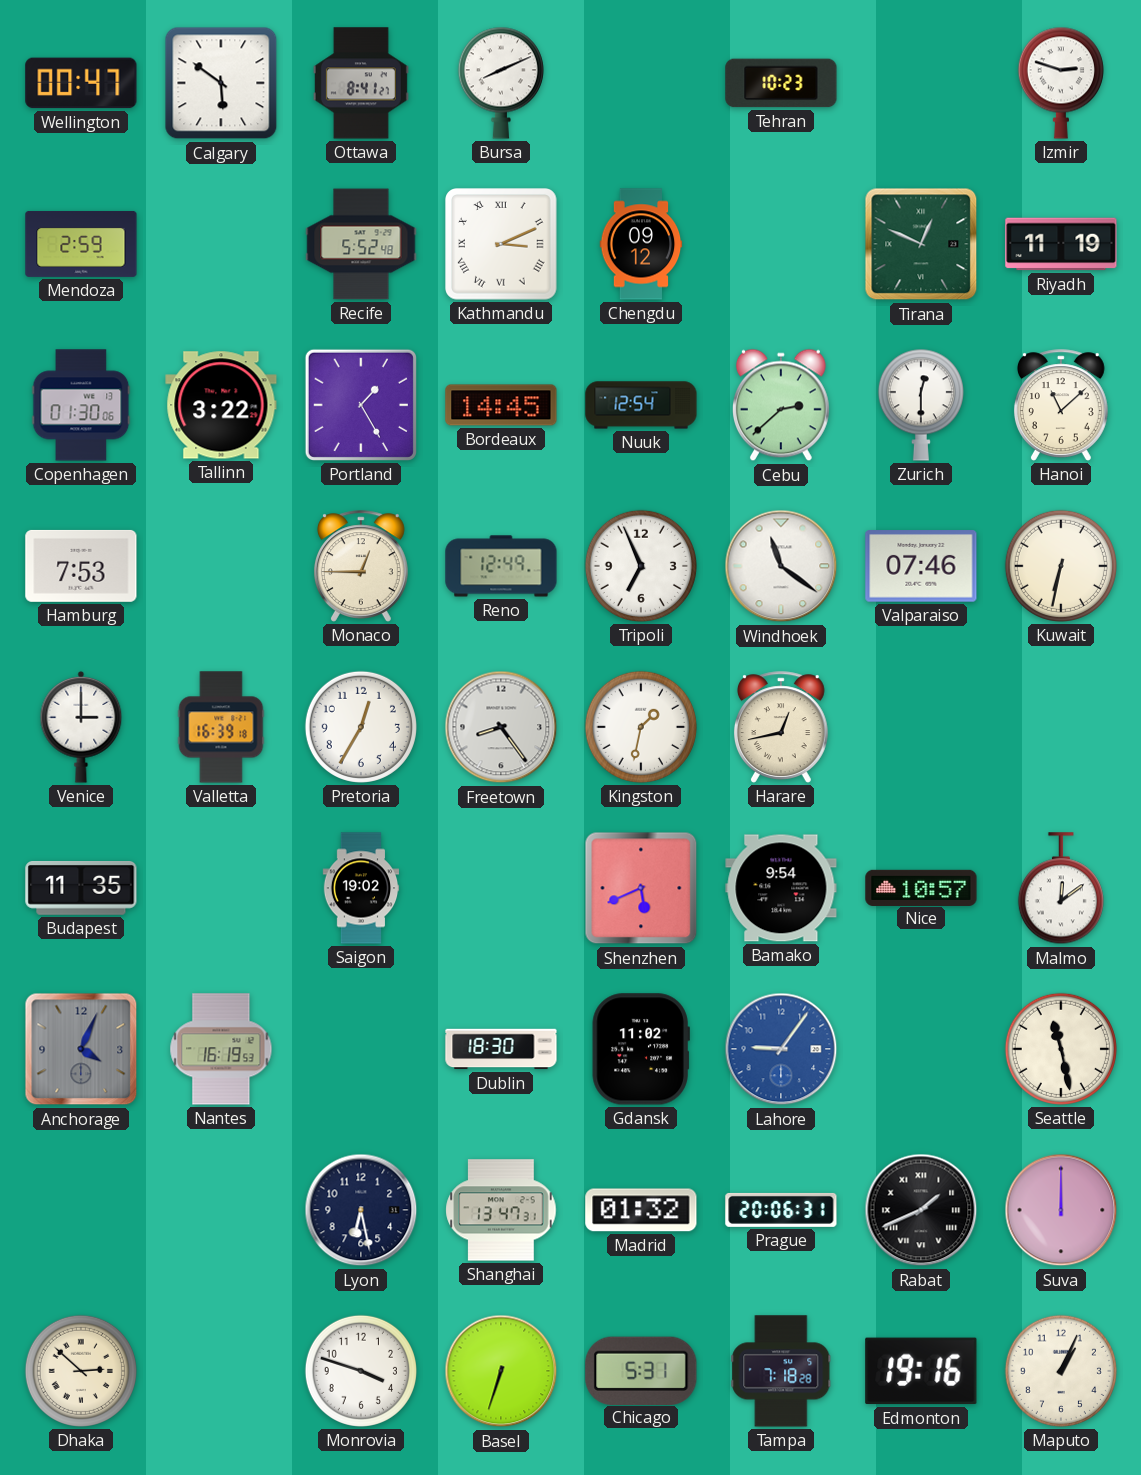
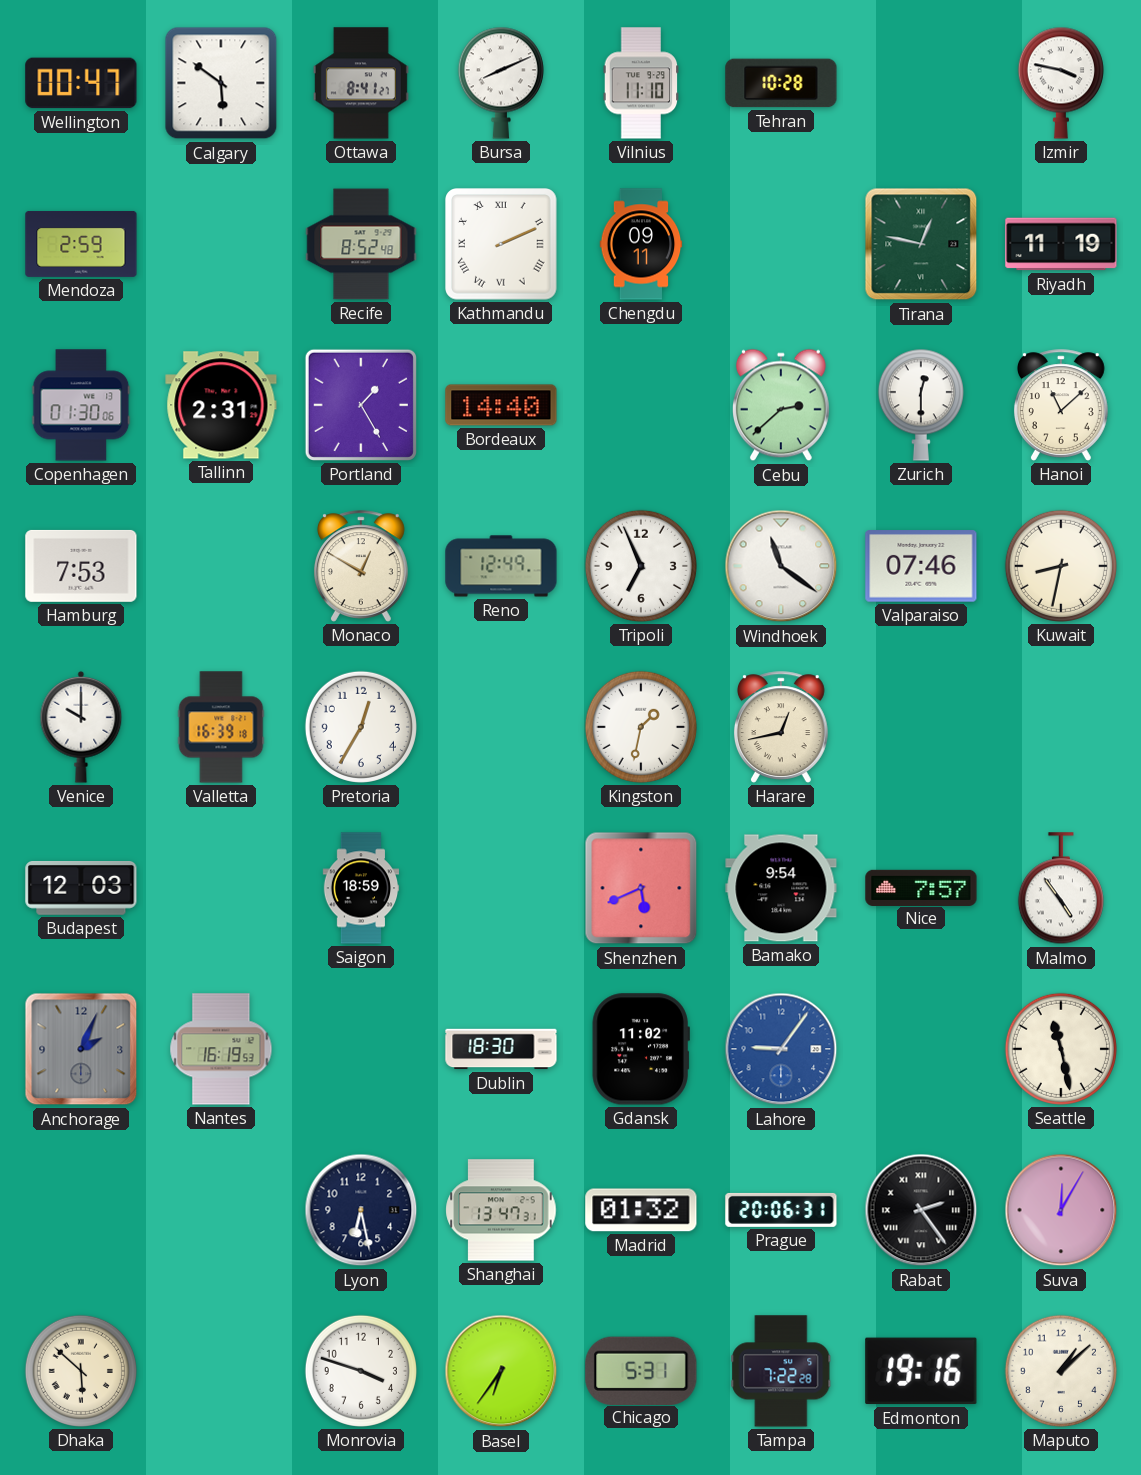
Vilnius: none -> 11:10
Tehran: 10:23 -> 10:28
Izmir: 2:48 -> 3:47
Recife: 5:52 -> 8:52
Kathmandu: 3:11 -> 2:11
Chengdu: 09:12 -> 09:11
Tirana: 12:49 -> 12:47
Tallinn: 3:22 -> 2:31
Bordeaux: 14:45 -> 14:40
Nuuk: 12:54 -> none
Monaco: 12:45 -> 12:50
Kuwait: 6:32 -> 8:32
Venice: 3:00 -> 10:00
Freetown: 8:24 -> none
Budapest: 11:35 -> 12:03
Saigon: 19:02 -> 18:59
Nice: 10:57 -> 7:57
Malmo: 12:09 -> 4:54
Anchorage: 4:04 -> 2:04
Rabat: 1:41 -> 2:24
Suva: 12:00 -> 12:05
Dhaka: 2:52 -> 5:52
Basel: 6:33 -> 6:36
Tampa: 7:18 -> 7:22
Maputo: 1:04 -> 1:08
